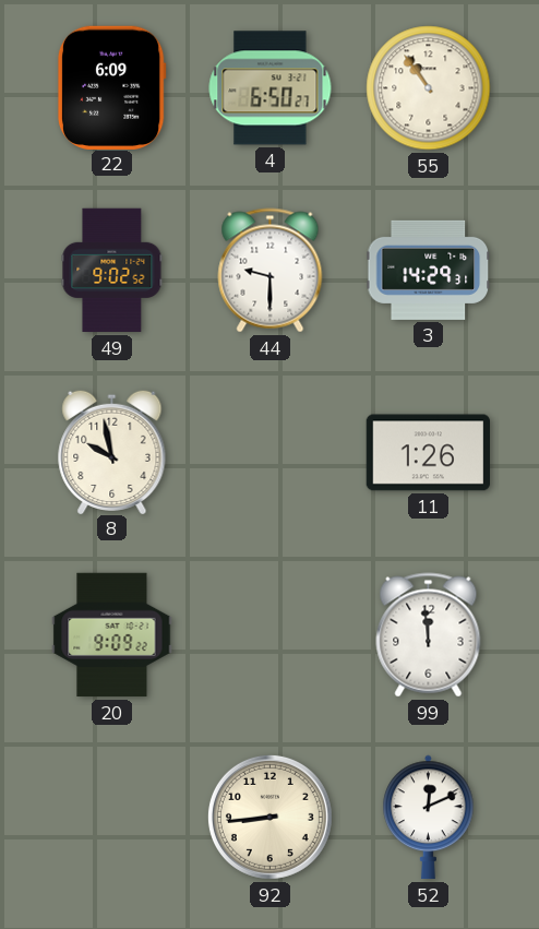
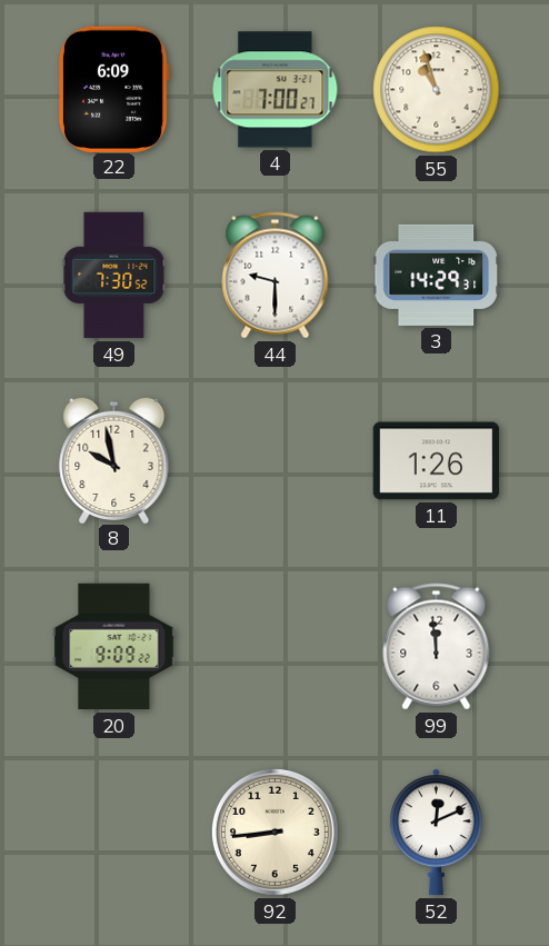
4: 6:50 -> 7:00
55: 10:54 -> 10:57
49: 9:02 -> 7:30
